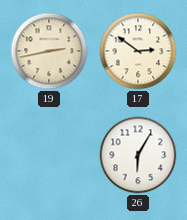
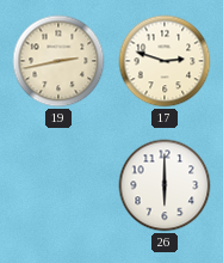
17: 2:51 -> 2:48
26: 6:05 -> 6:00
